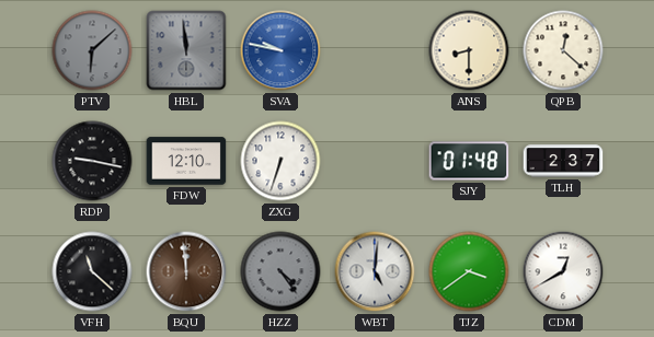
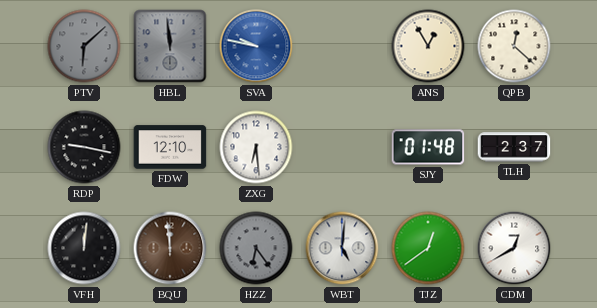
ANS: 8:30 -> 12:55
ZXG: 6:33 -> 6:29
VFH: 11:22 -> 12:01
HZZ: 4:24 -> 6:24
TJZ: 3:39 -> 12:39
